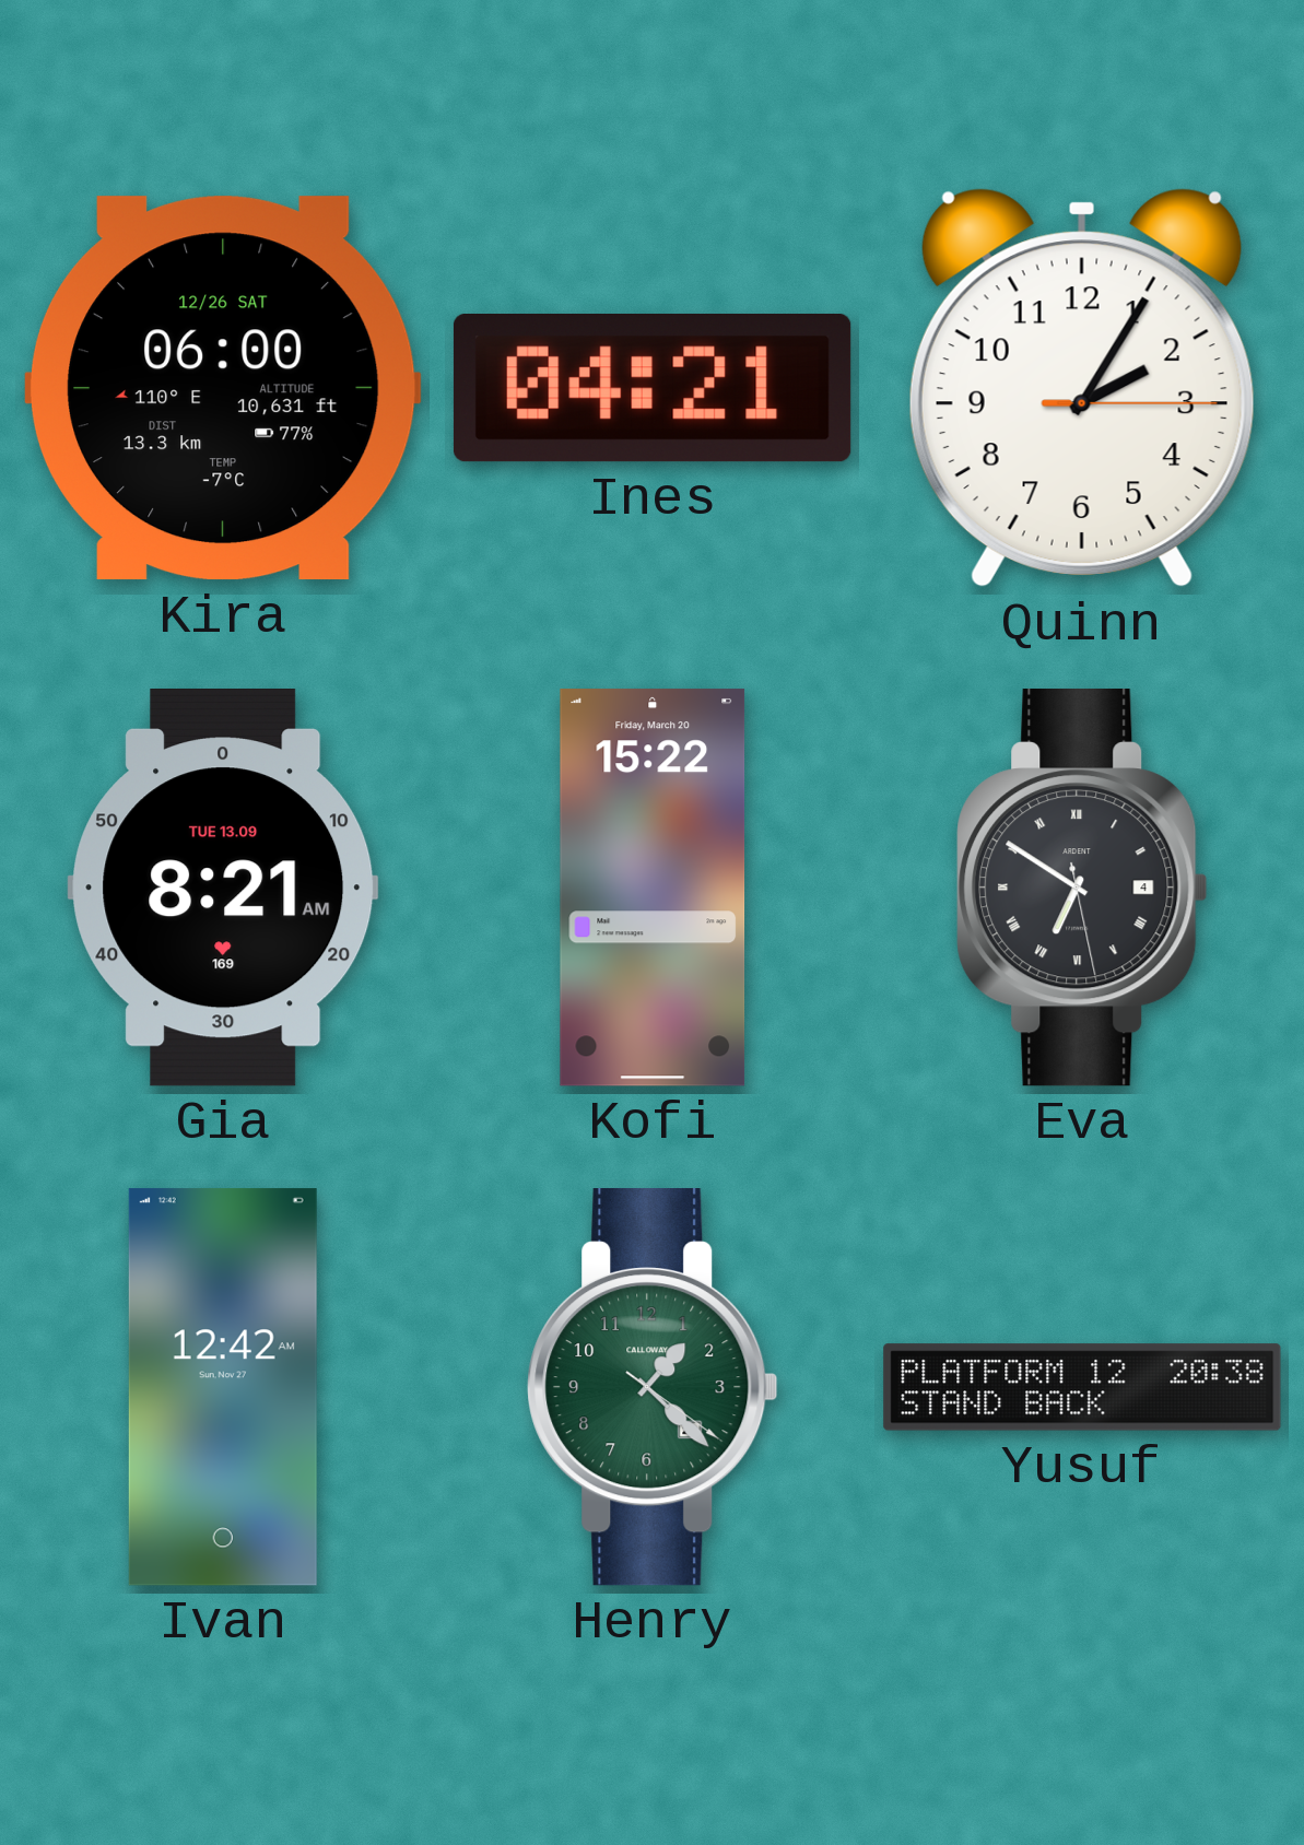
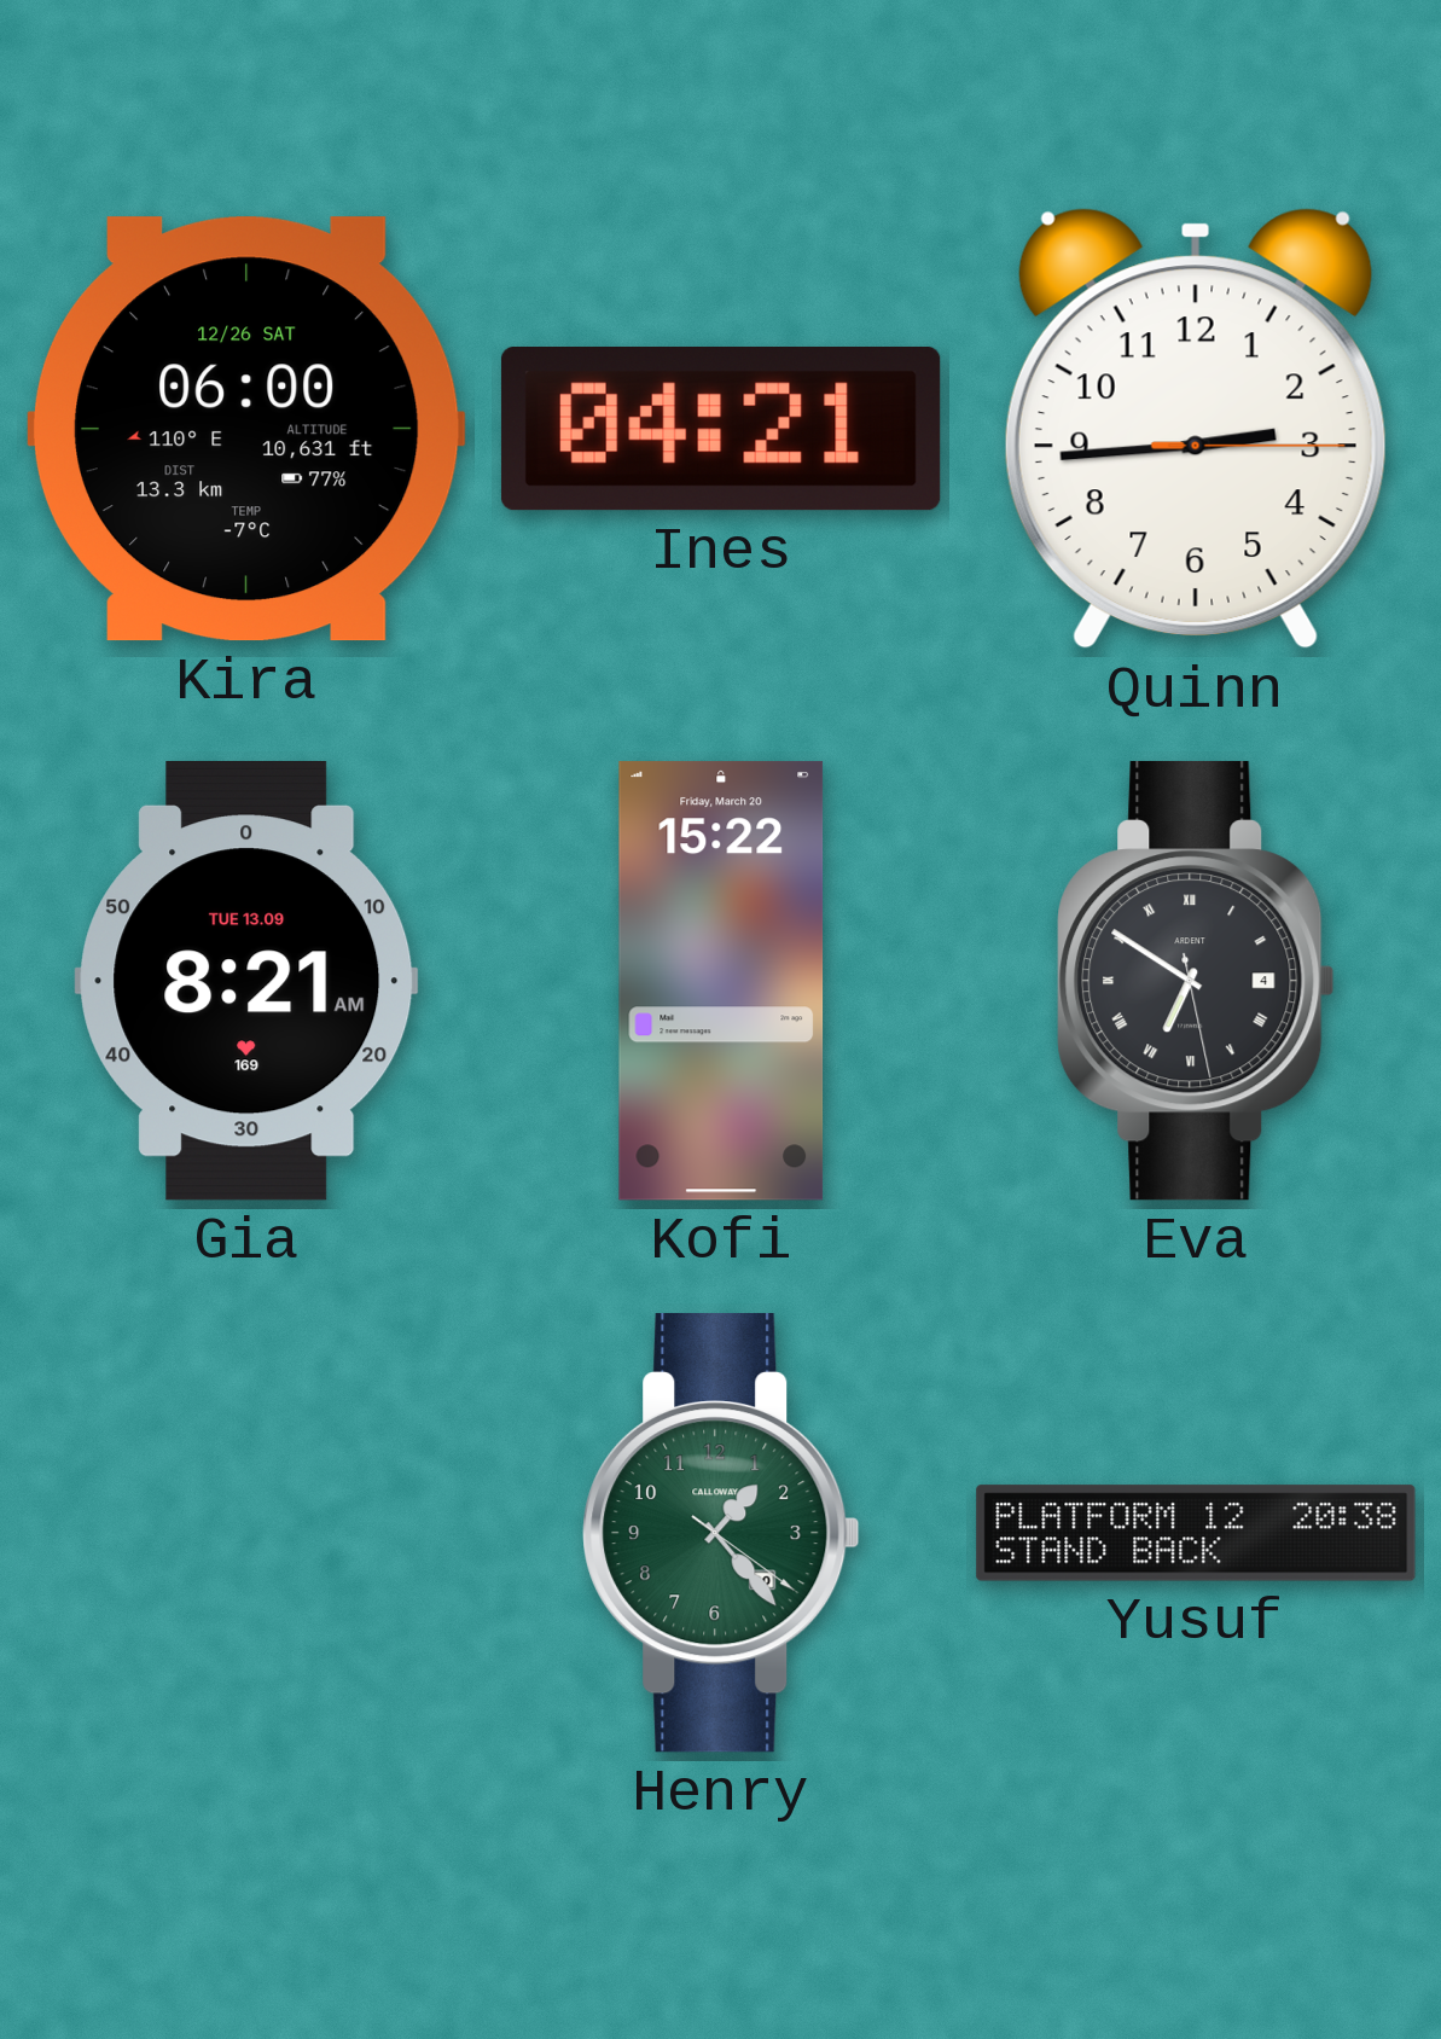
Quinn: 2:05 -> 2:44
Ivan: 12:42 -> none
Henry: 1:22 -> 1:23
